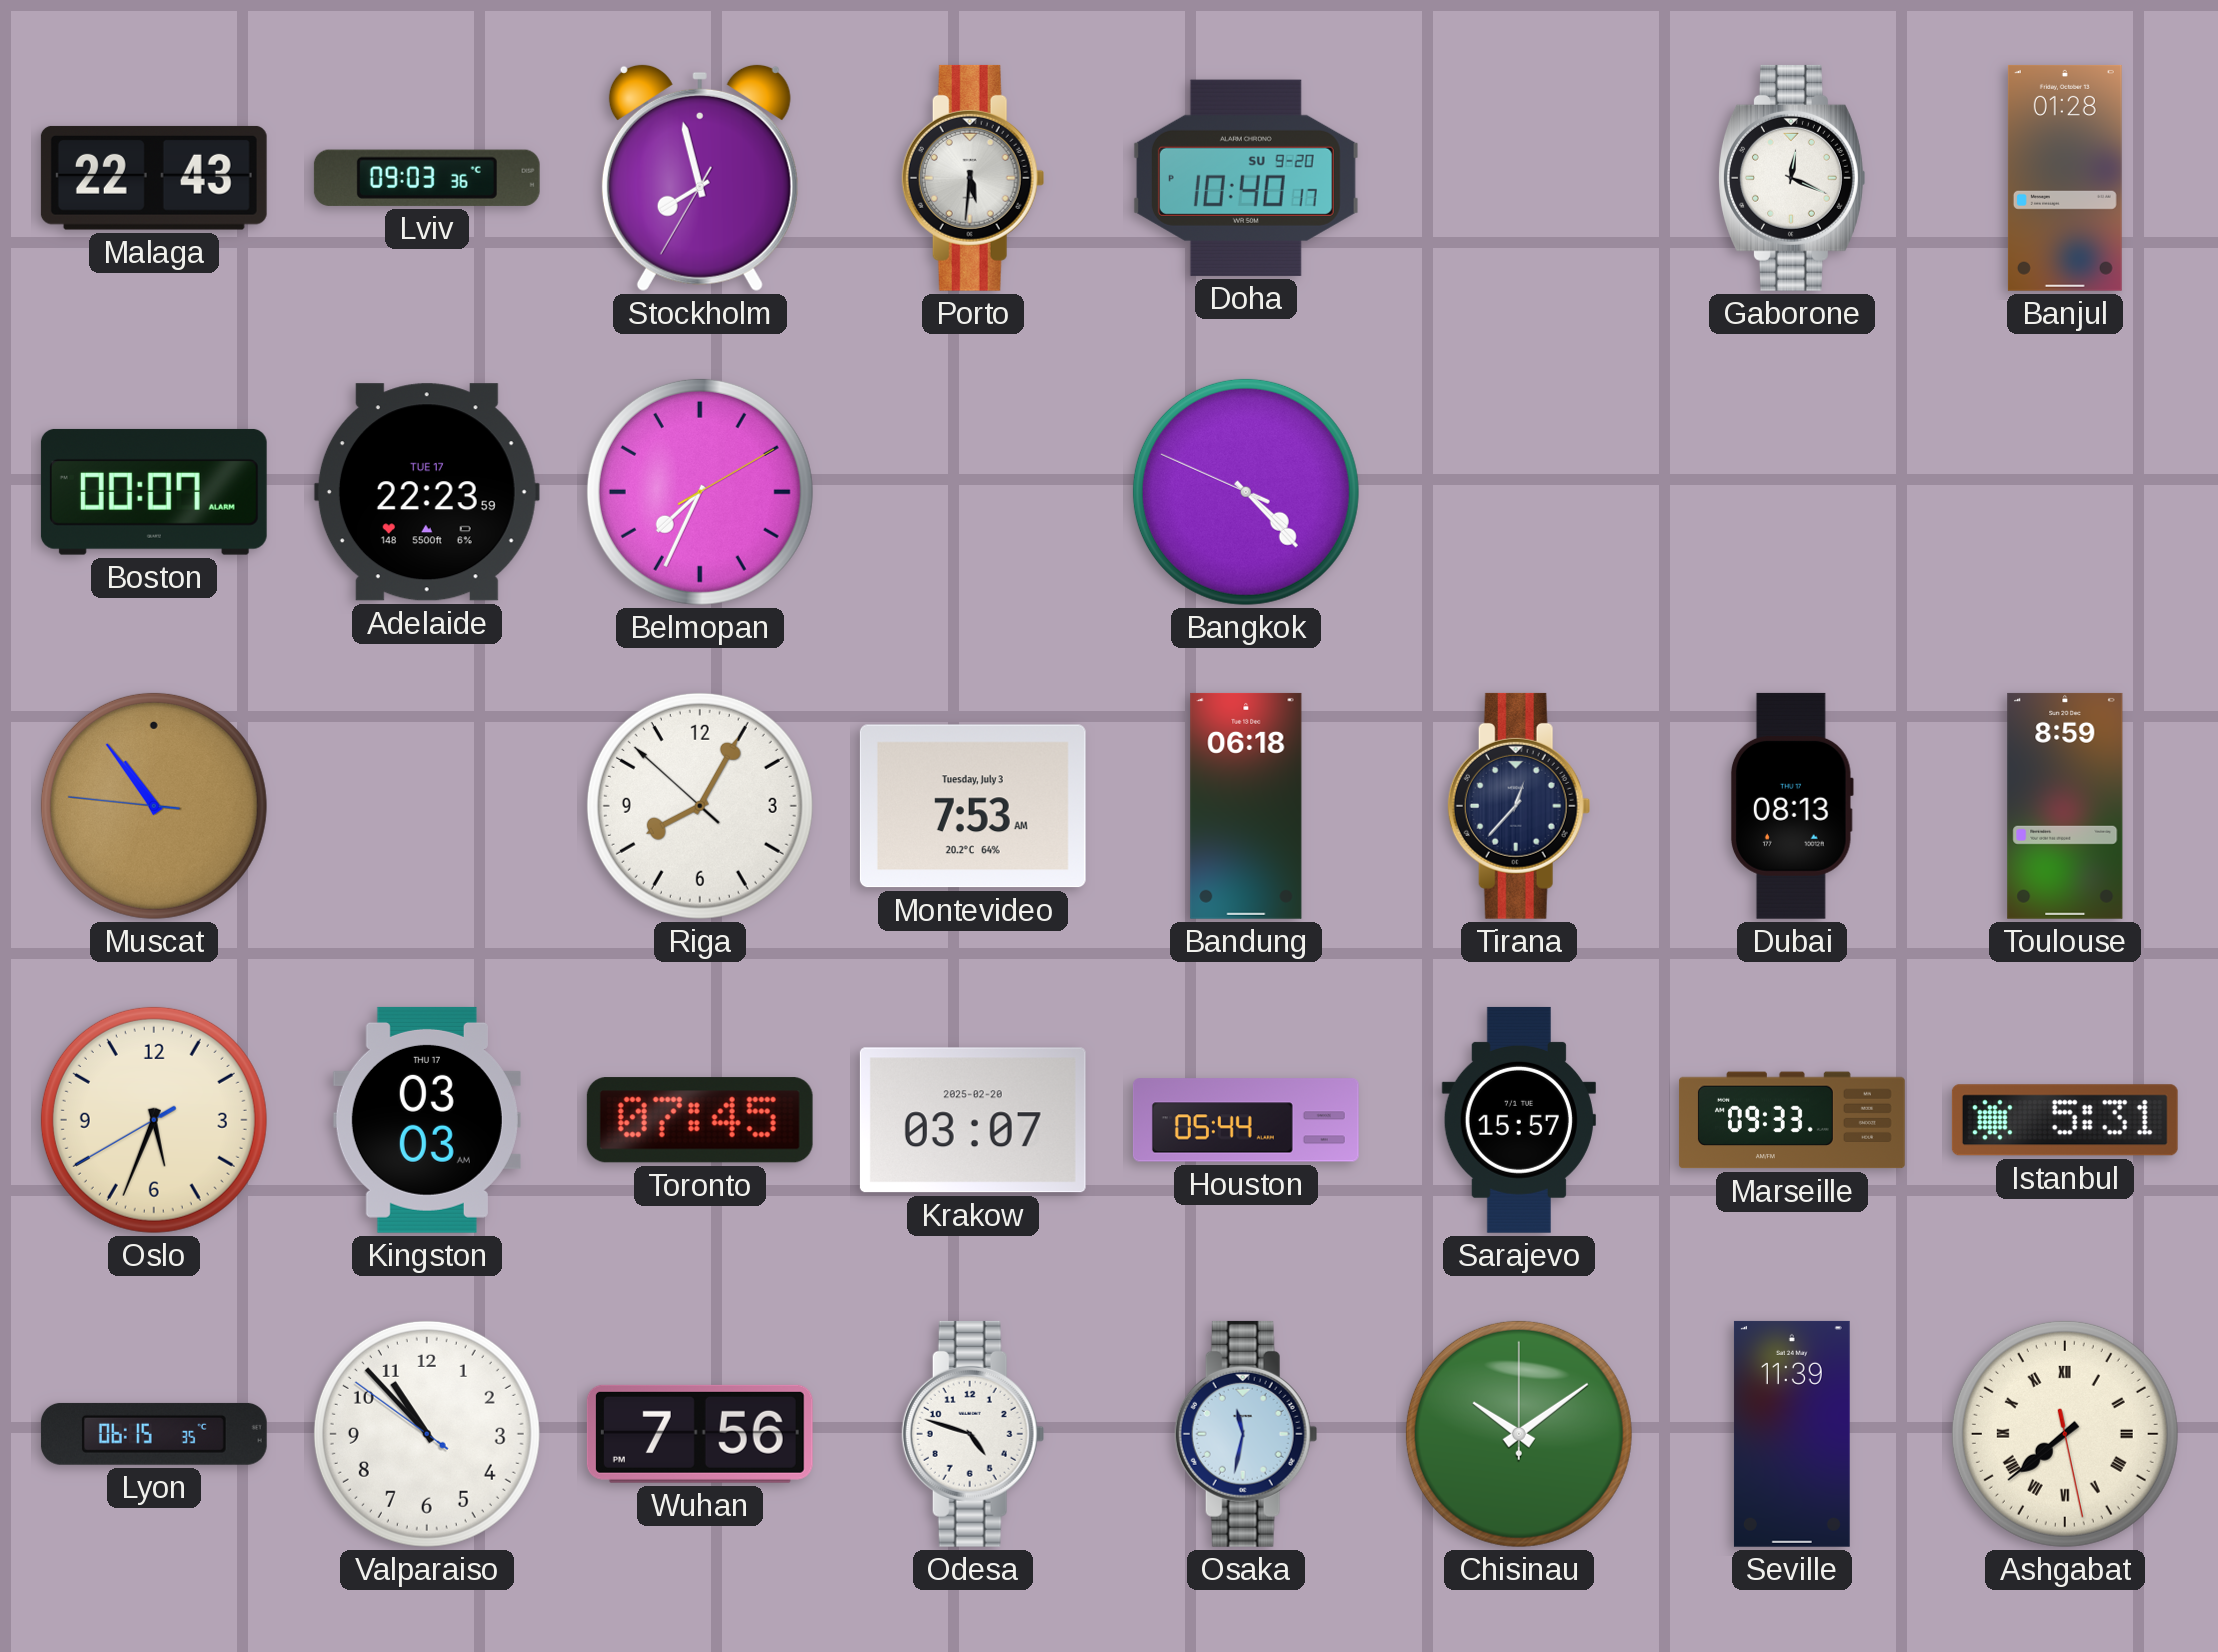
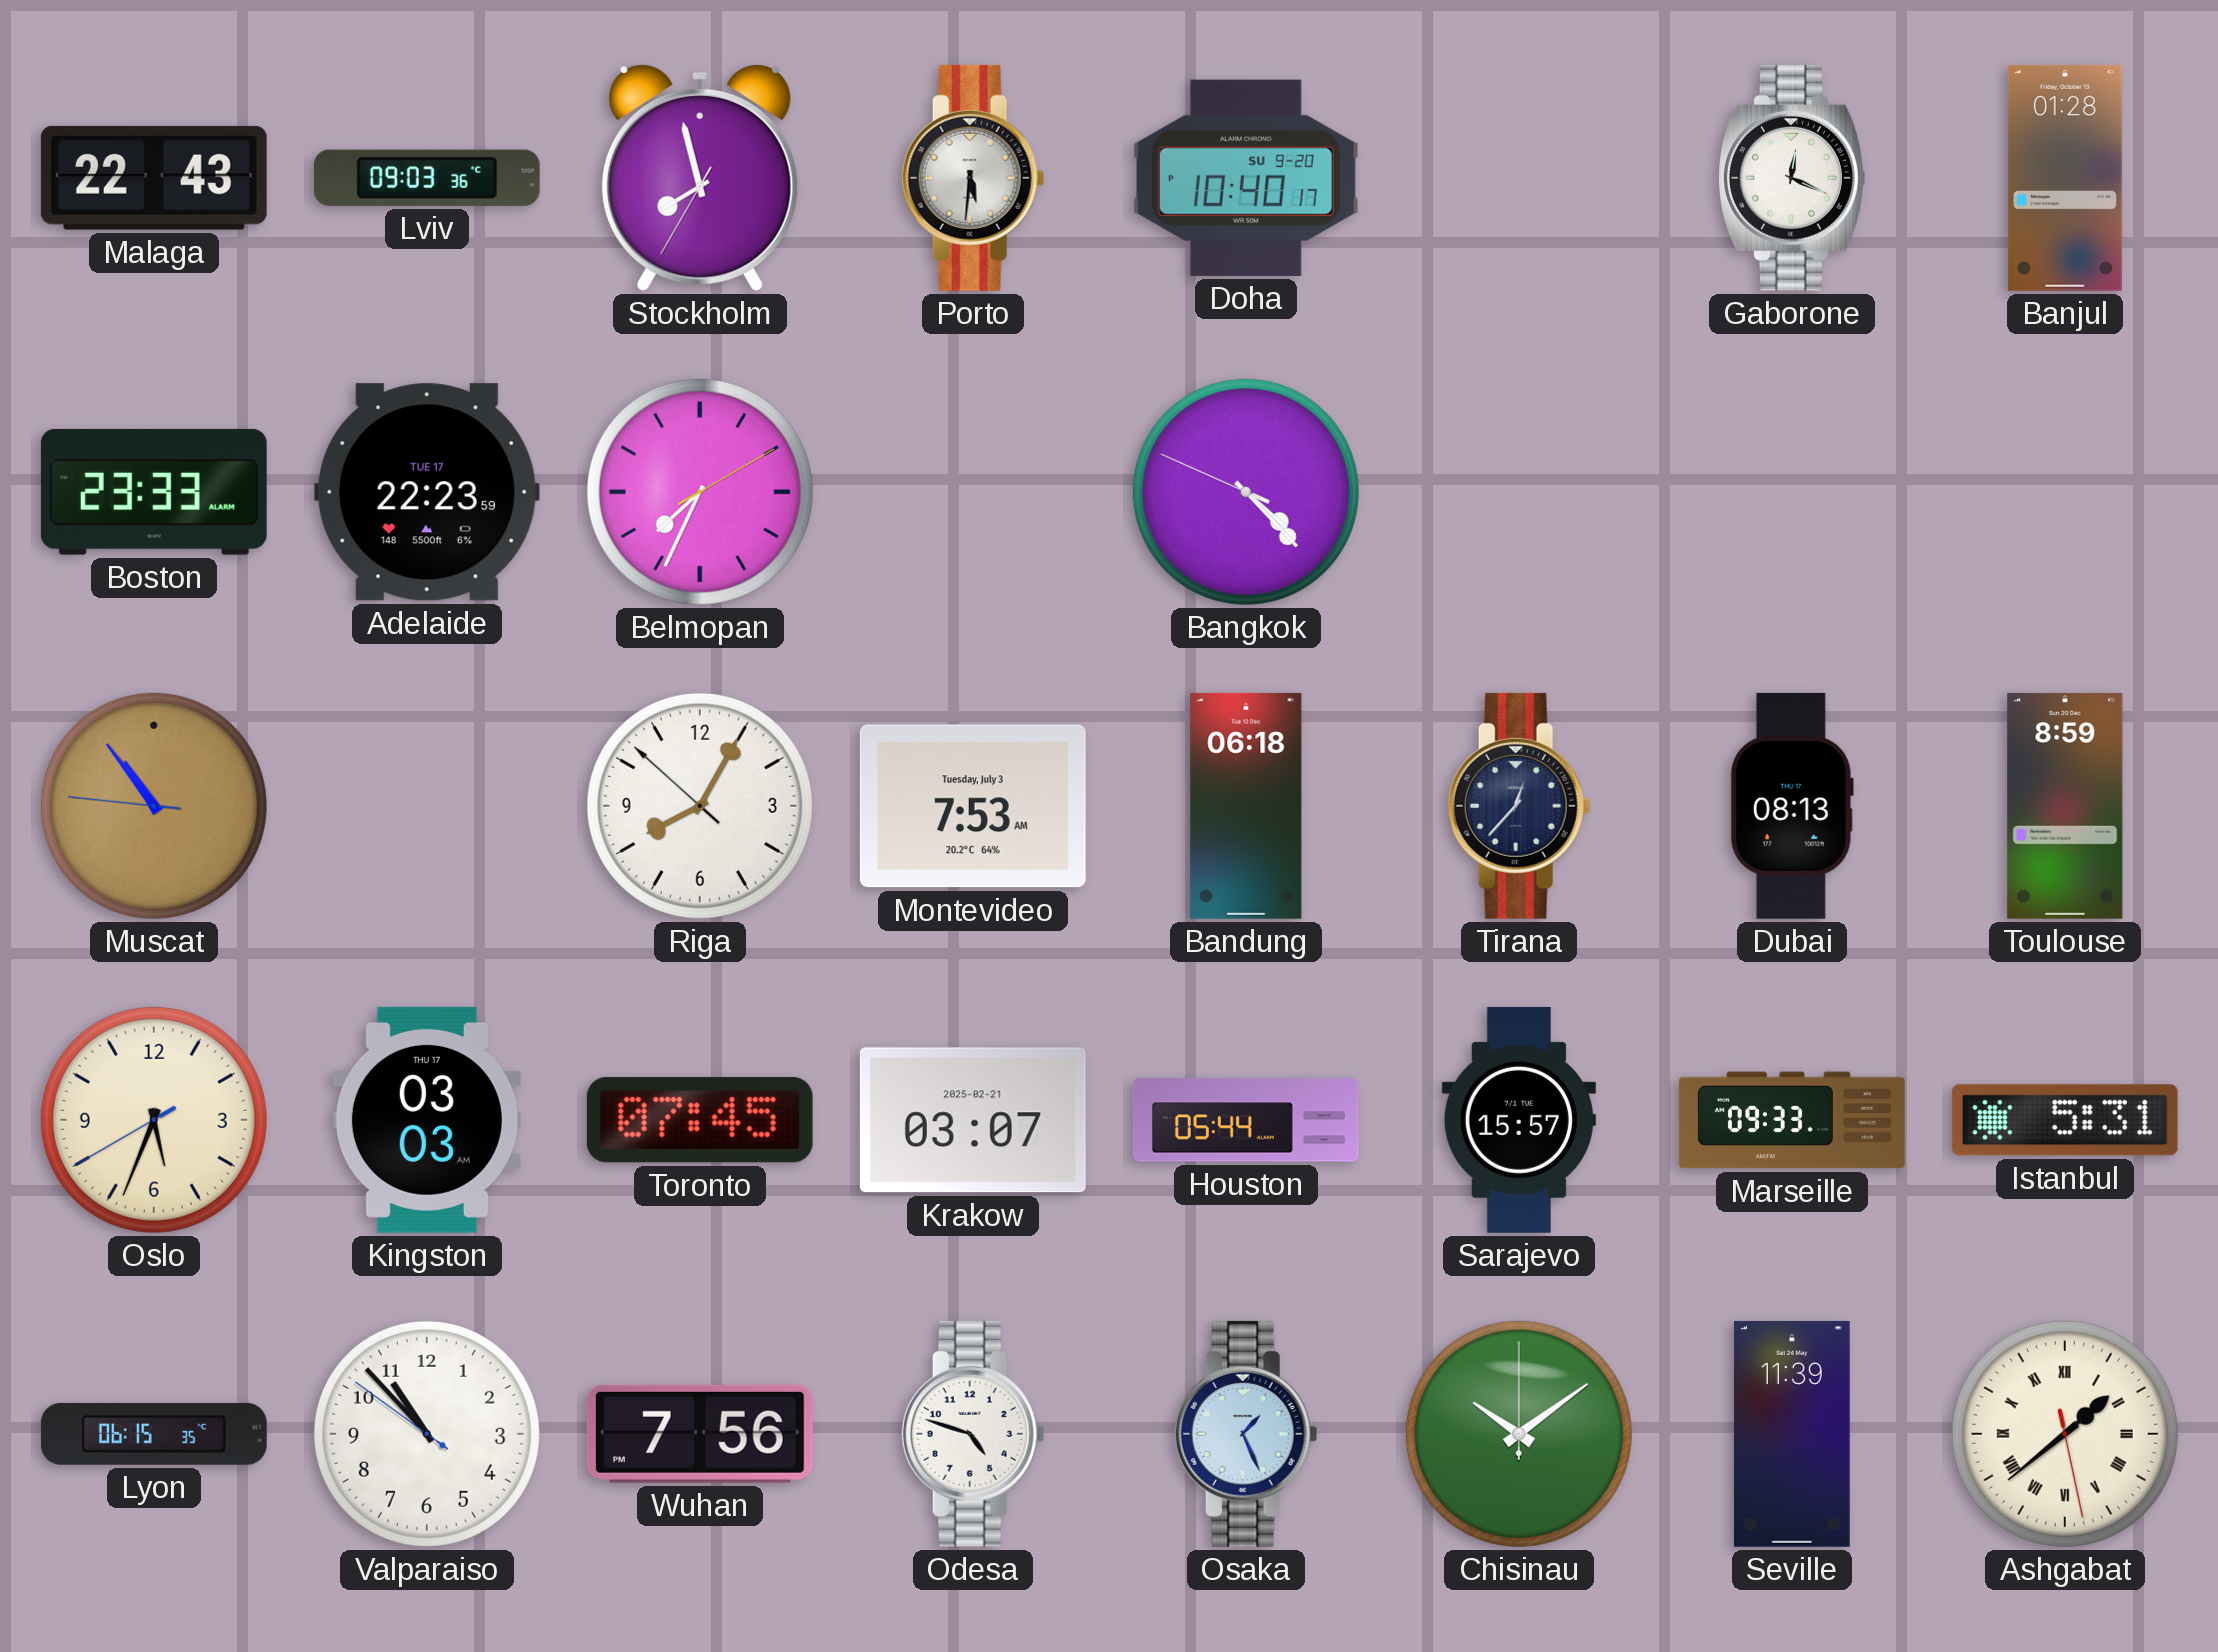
Boston: 00:07 -> 23:33
Krakow date: 2025-02-20 -> 2025-02-21
Osaka: 11:32 -> 1:26
Ashgabat: 7:38 -> 1:38
